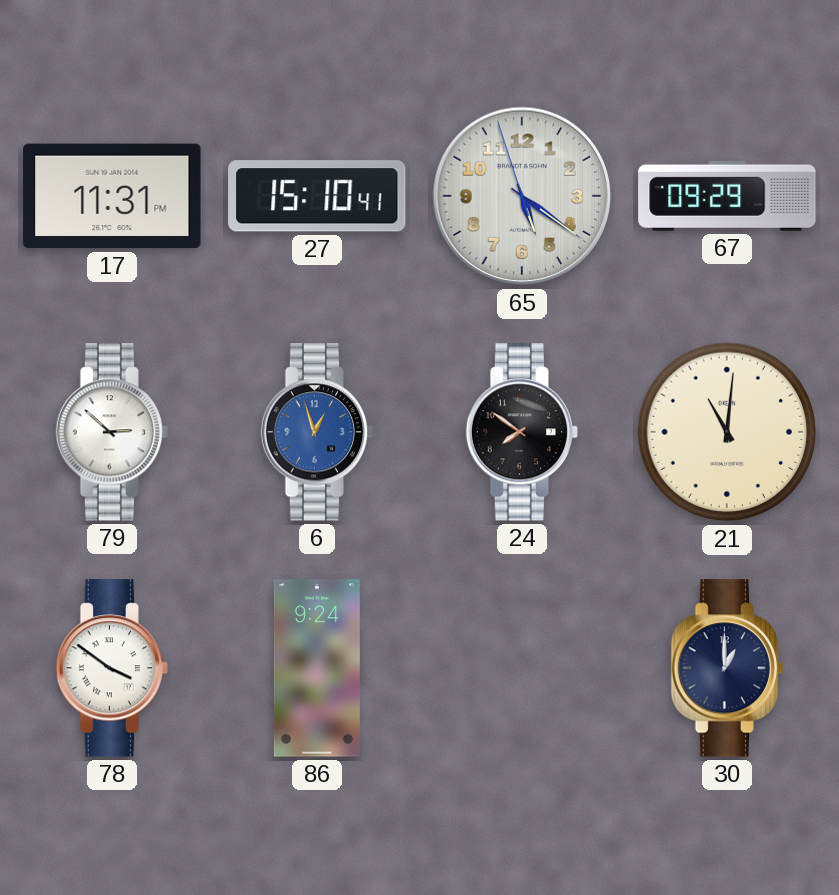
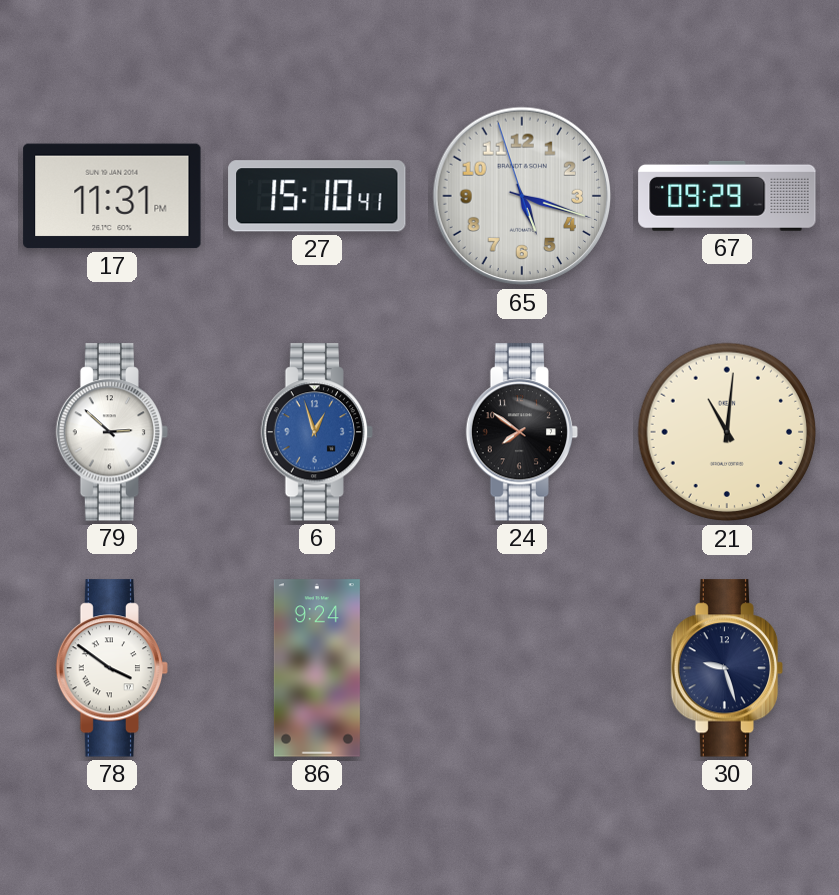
65: 5:20 -> 5:17
30: 1:00 -> 9:27
